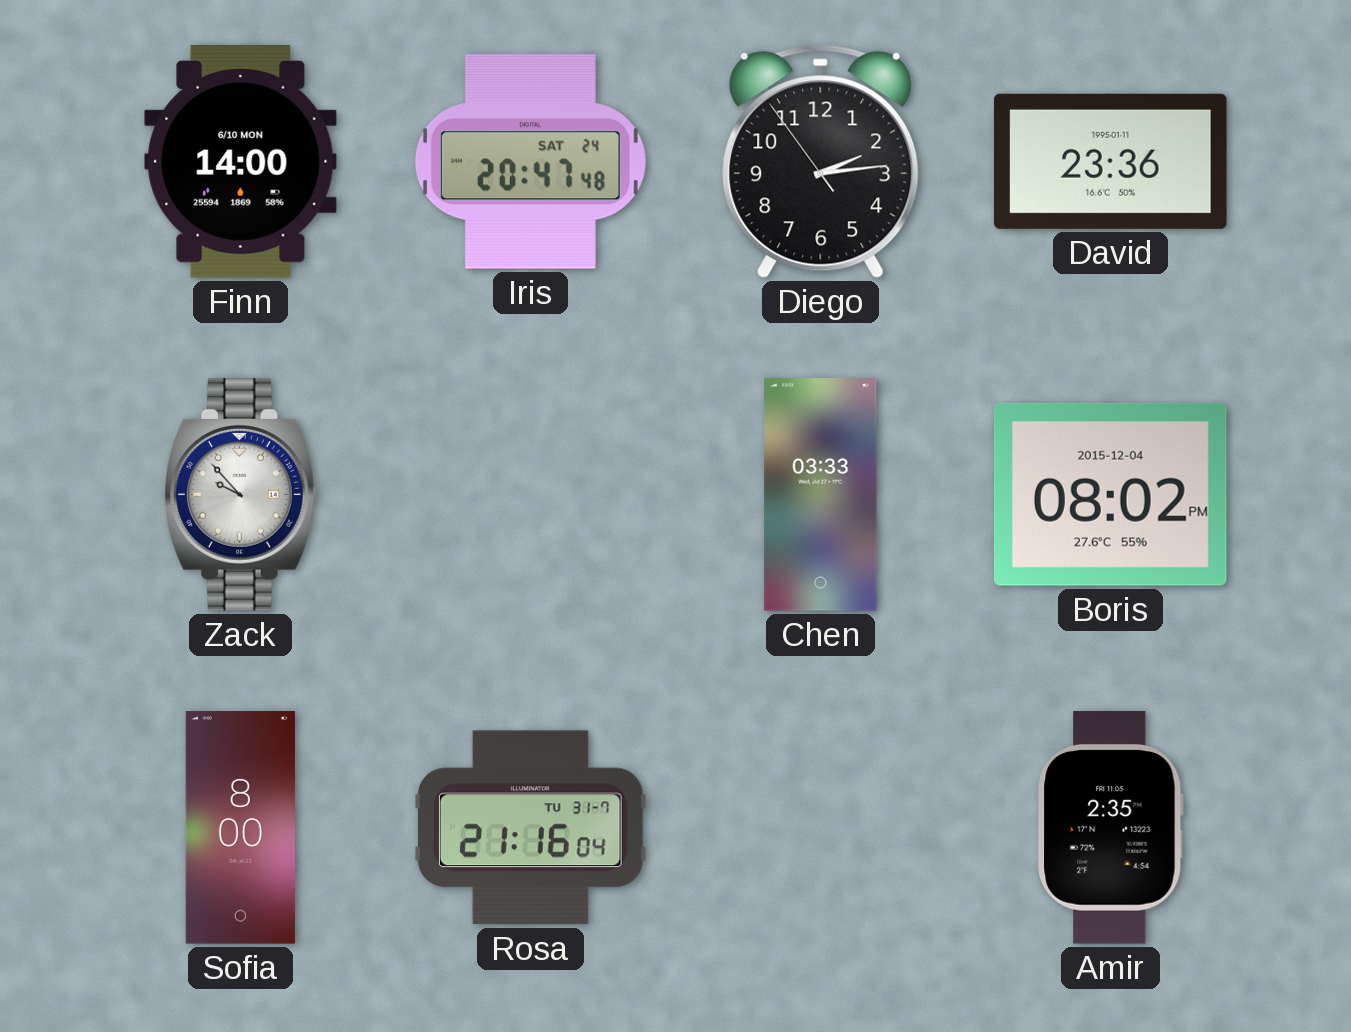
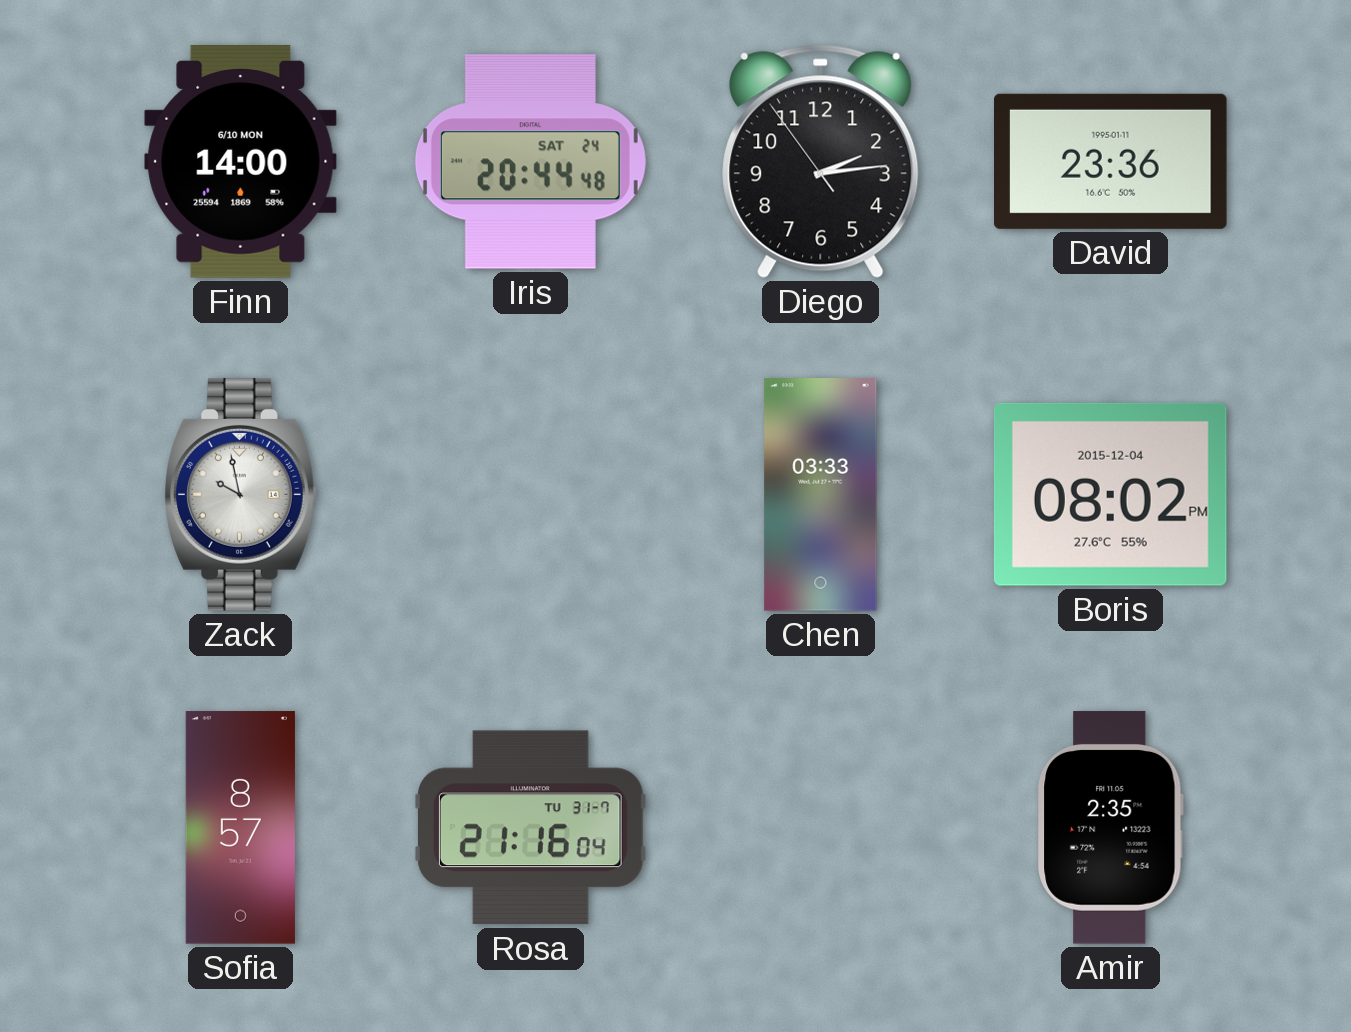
Iris: 20:47 -> 20:44
Zack: 9:53 -> 9:58
Sofia: 8:00 -> 8:57
